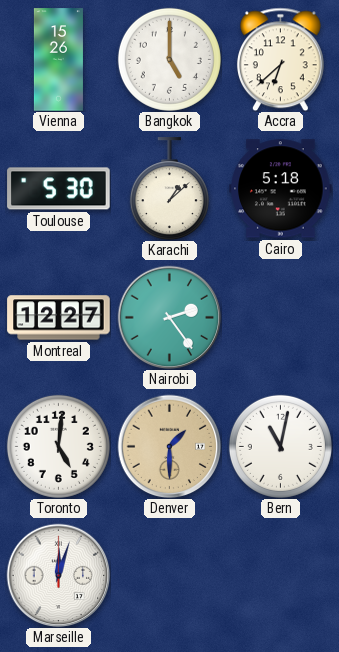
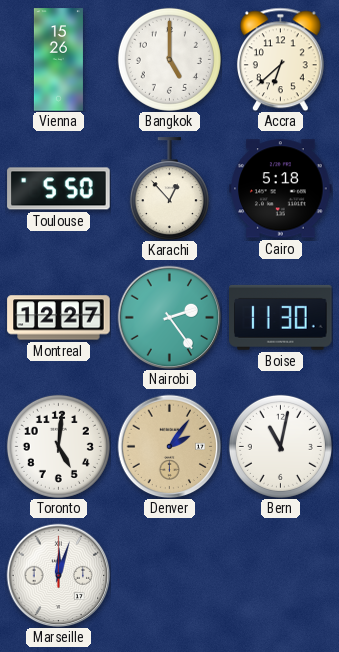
Toulouse: 5:30 -> 5:50
Karachi: 1:08 -> 12:53
Boise: none -> 11:30
Denver: 1:30 -> 2:06
